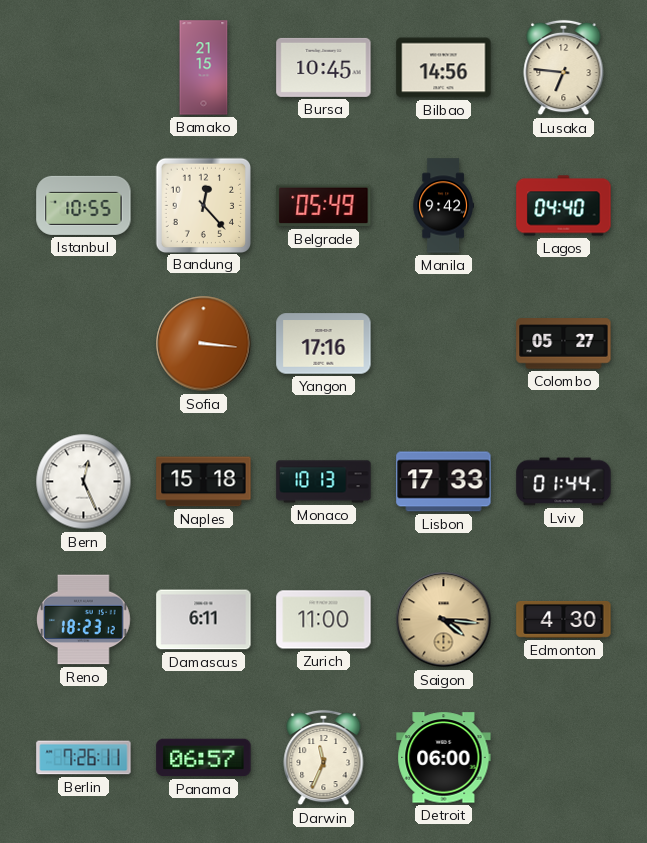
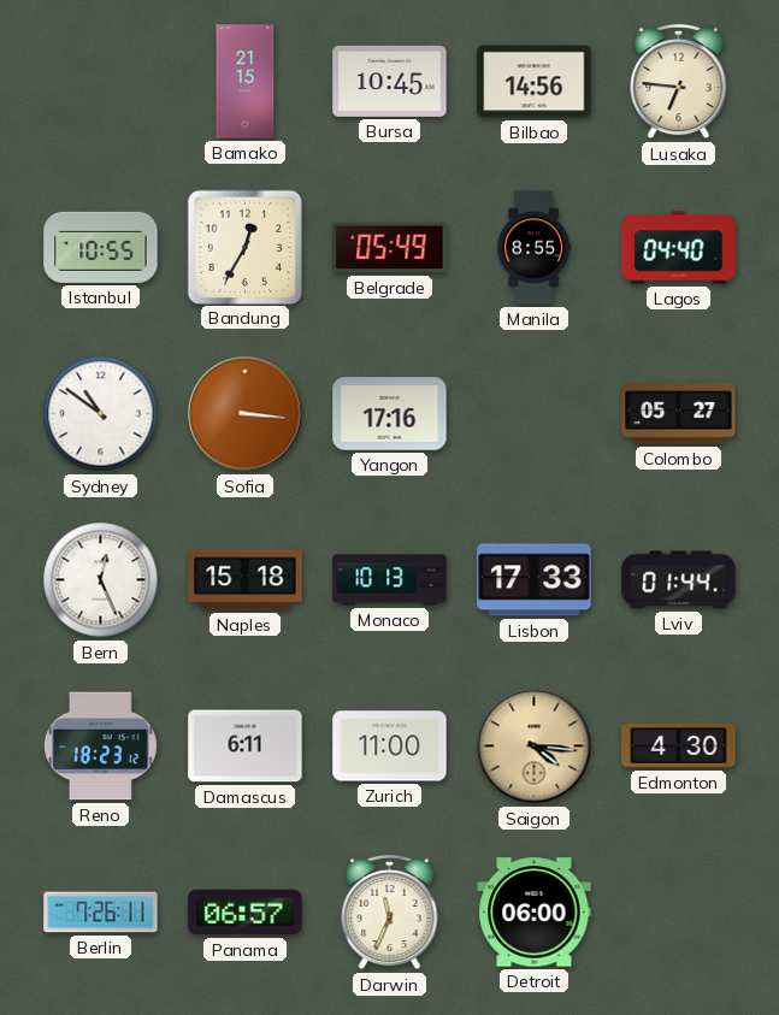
Bandung: 12:23 -> 12:35
Manila: 9:42 -> 8:55
Sydney: none -> 10:51
